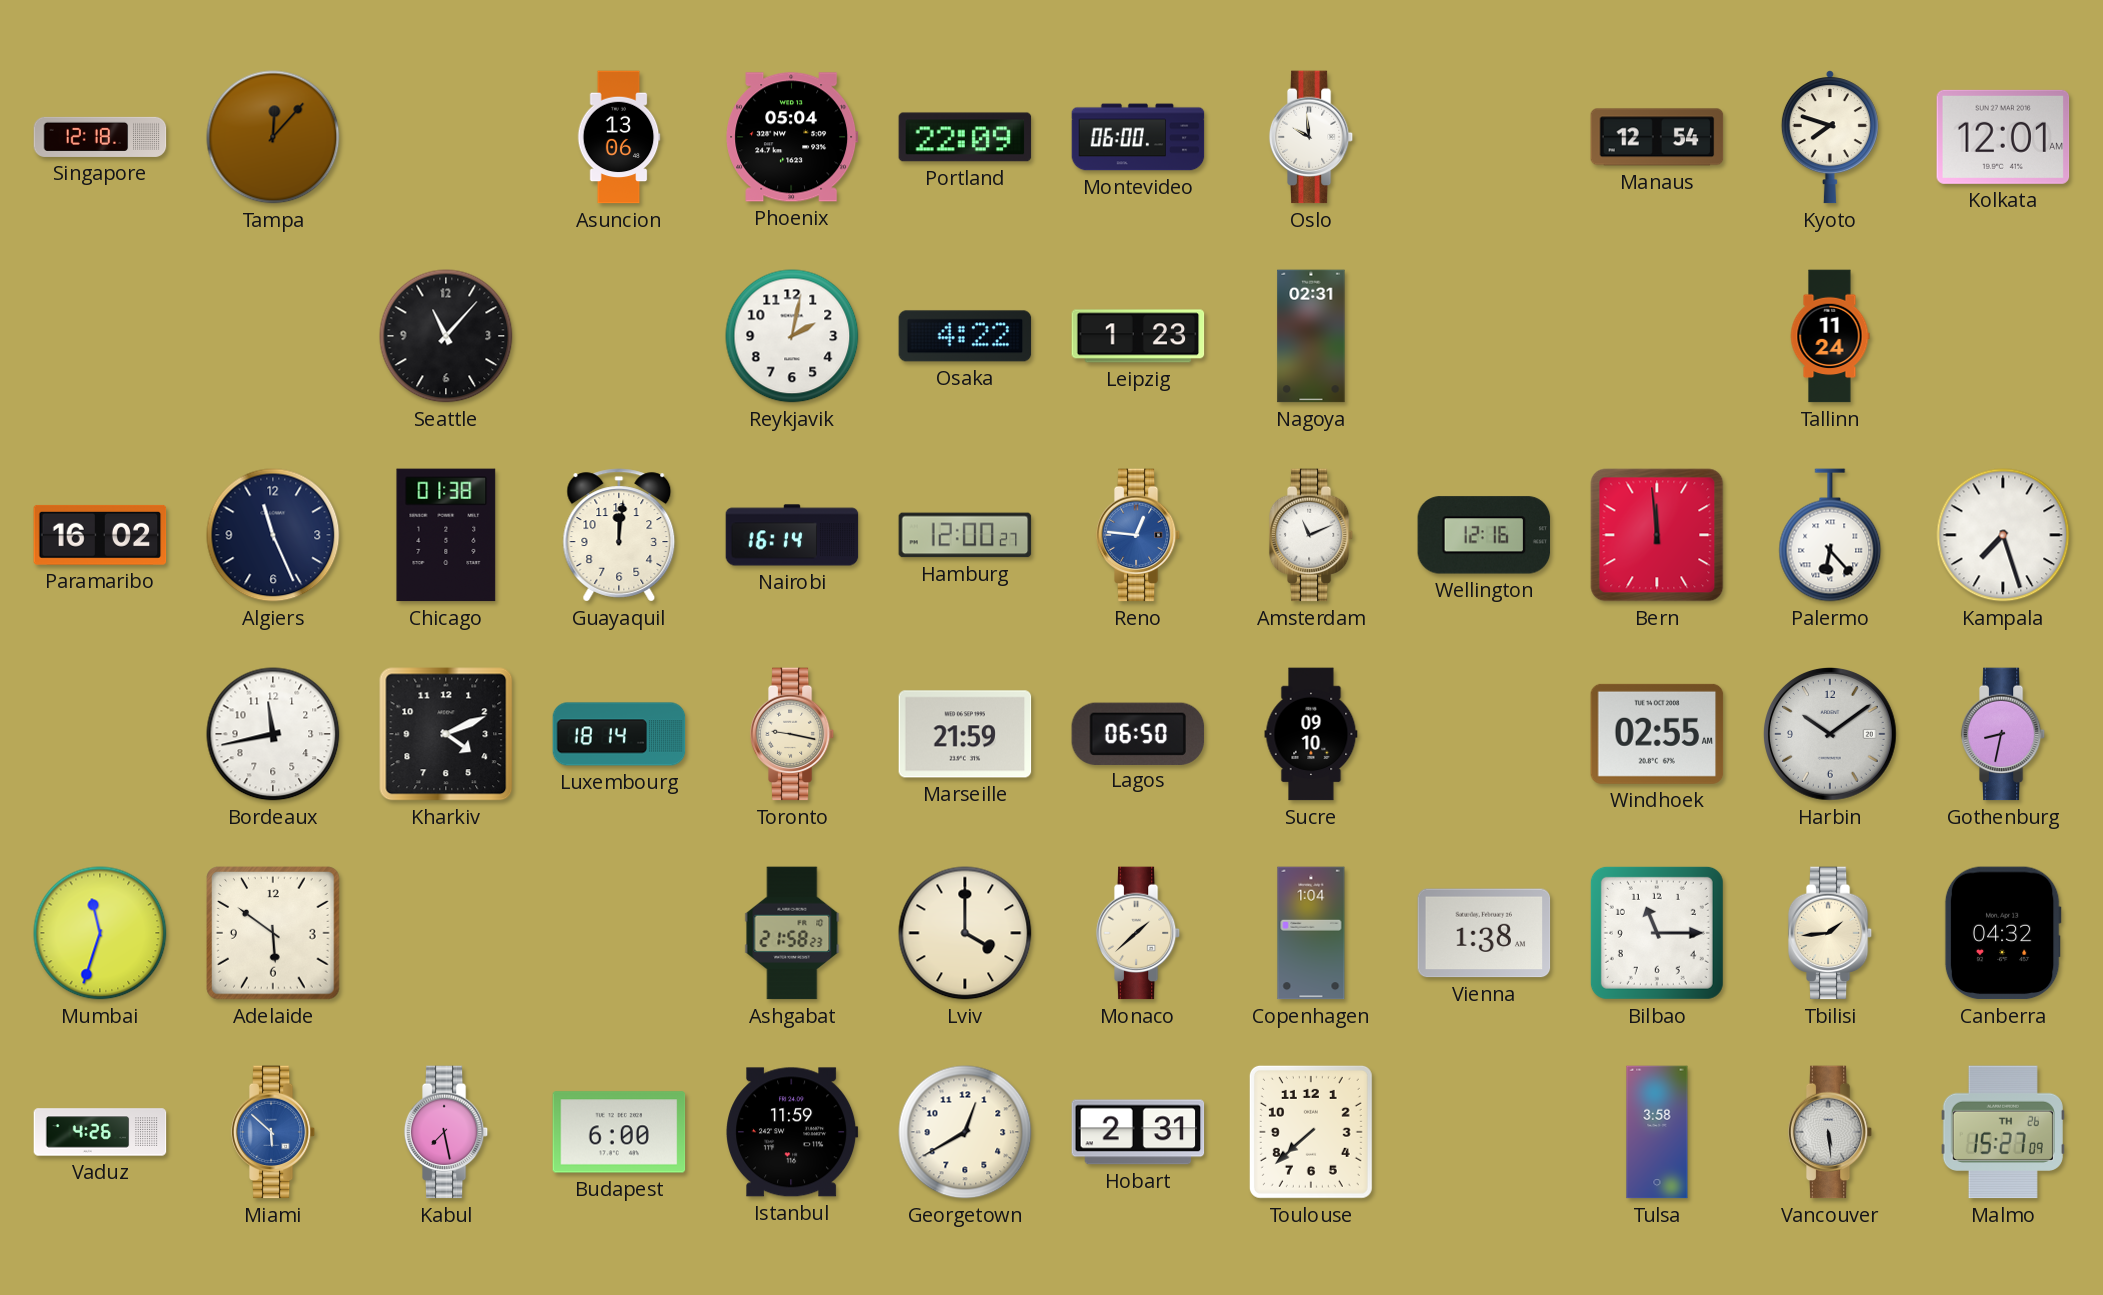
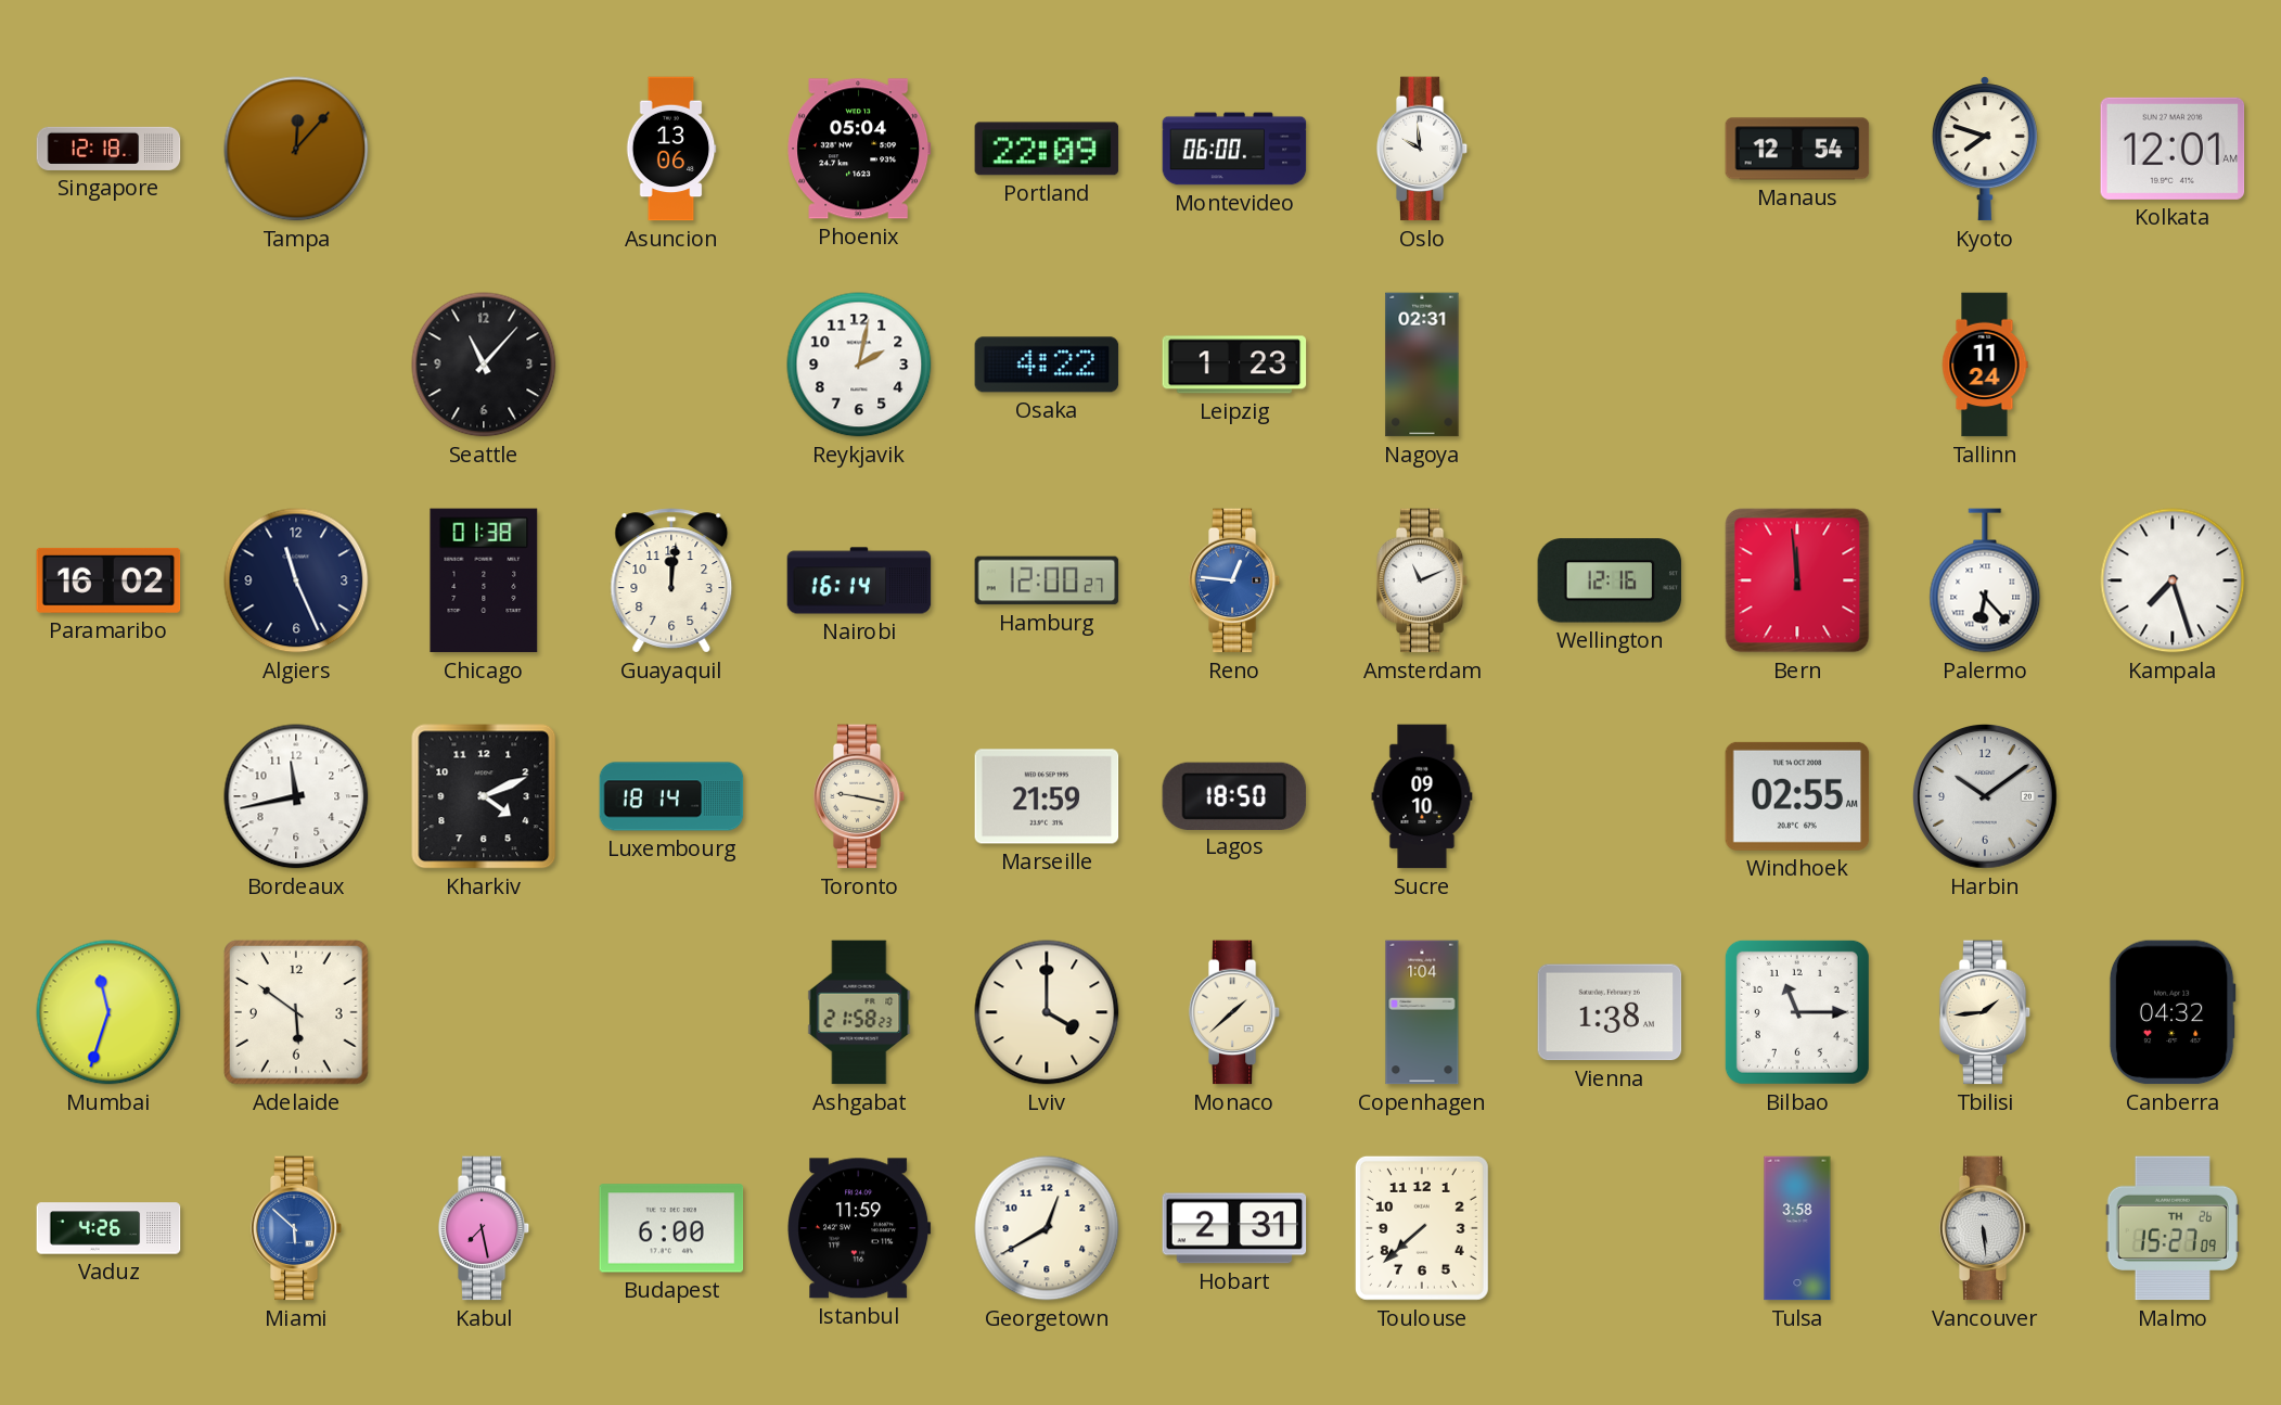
Lagos: 06:50 -> 18:50
Gothenburg: 8:32 -> none
